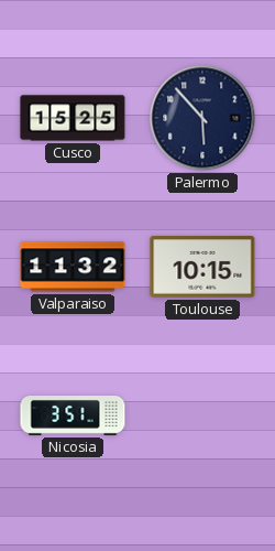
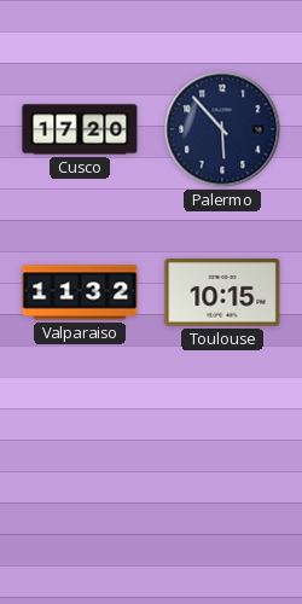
Cusco: 15:25 -> 17:20
Nicosia: 3:51 -> none
